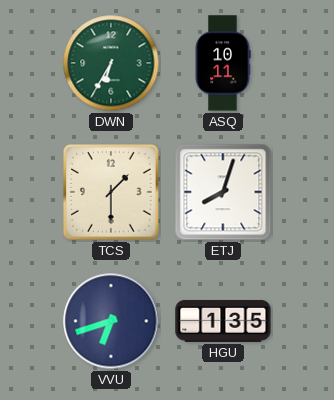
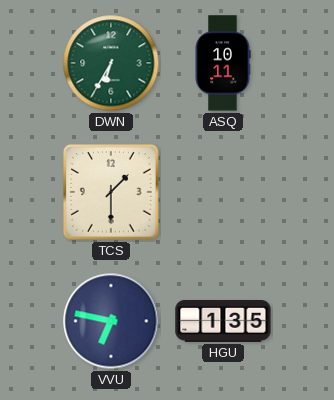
ETJ: 8:03 -> none
VVU: 6:42 -> 6:47
